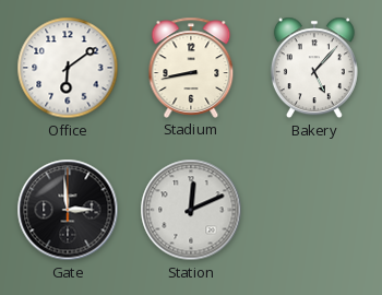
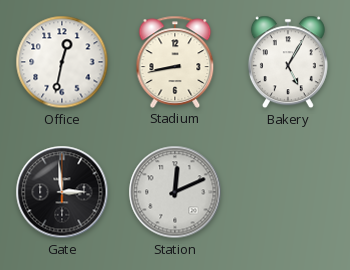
Office: 6:09 -> 12:32
Bakery: 5:07 -> 5:05
